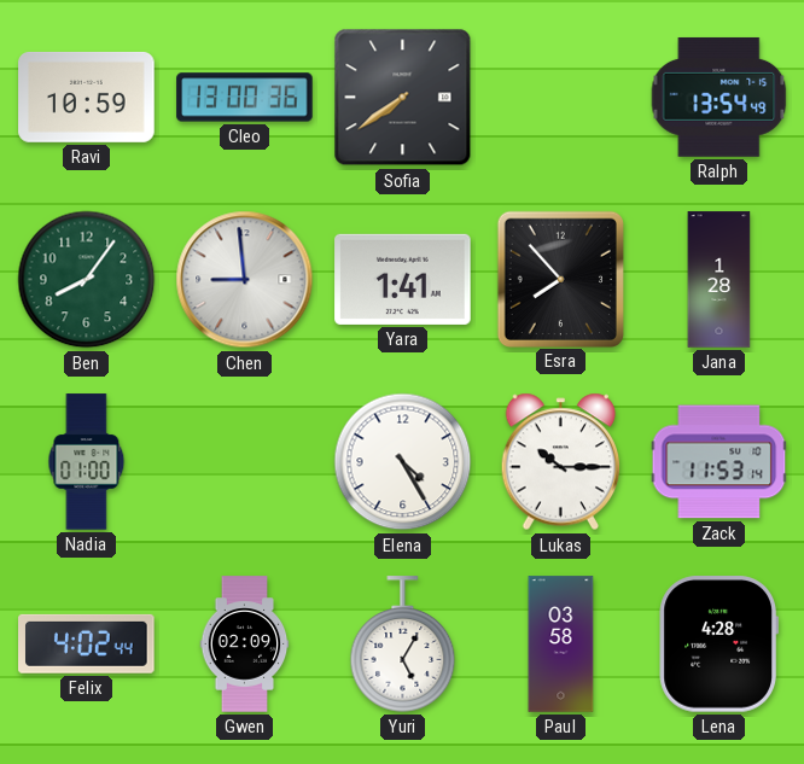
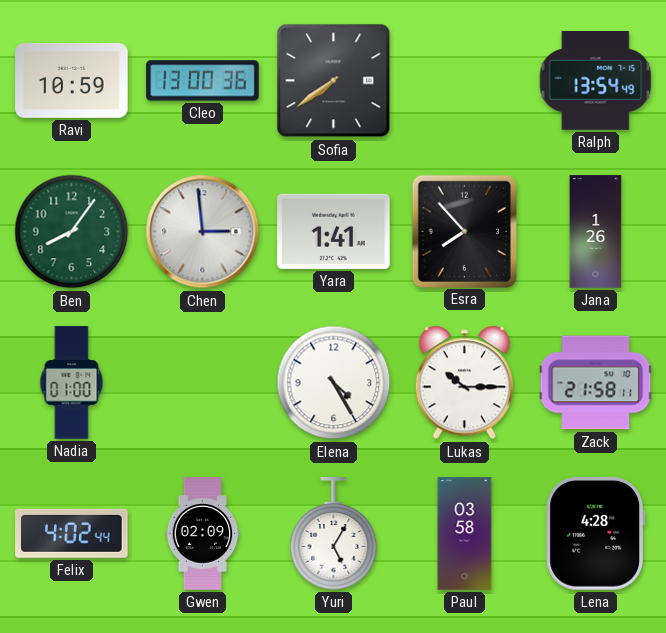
Chen: 8:59 -> 2:59
Jana: 1:28 -> 1:26
Zack: 11:53 -> 21:58
